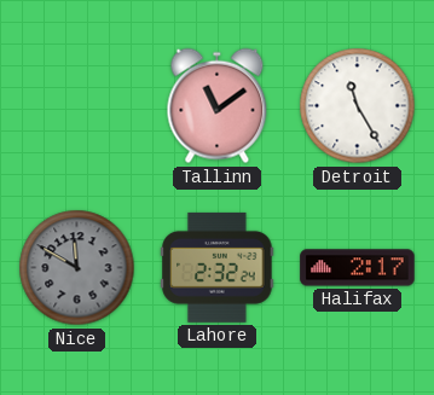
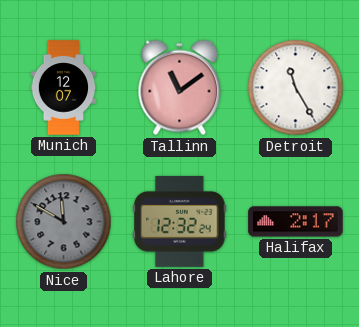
Munich: none -> 12:07
Lahore: 2:32 -> 12:32
